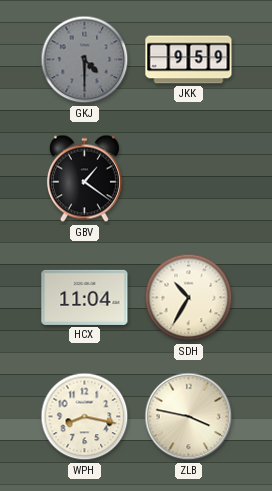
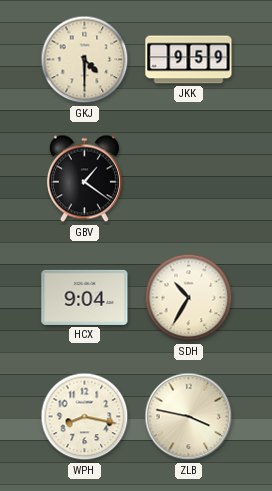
GKJ dial: grey -> cream
HCX: 11:04 -> 9:04
